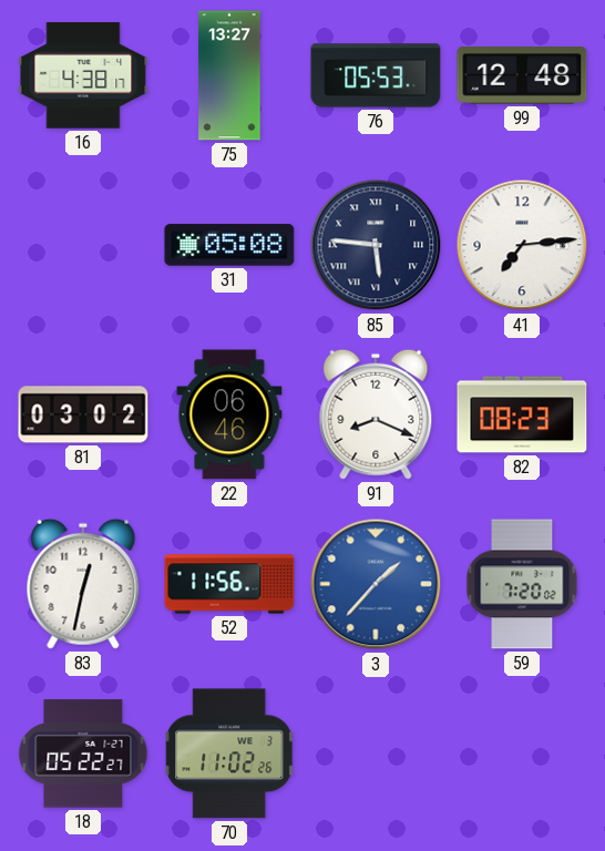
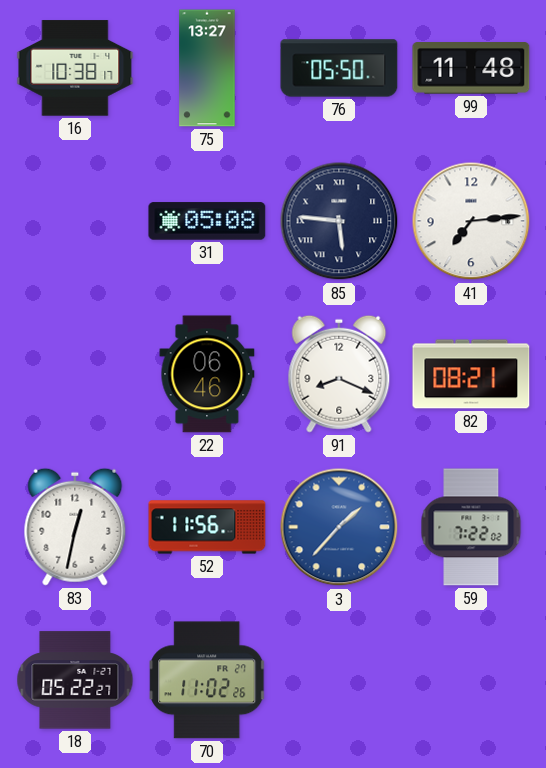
16: 4:38 -> 10:38
76: 05:53 -> 05:50
99: 12:48 -> 11:48
81: 03:02 -> none
82: 08:23 -> 08:21
59: 7:20 -> 7:22
70 date: WE 3 -> FR 27
